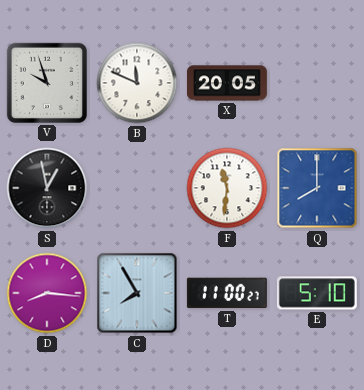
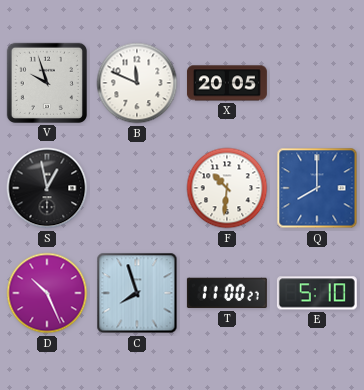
F: 11:31 -> 10:31
D: 8:16 -> 10:26
C: 7:55 -> 7:57
